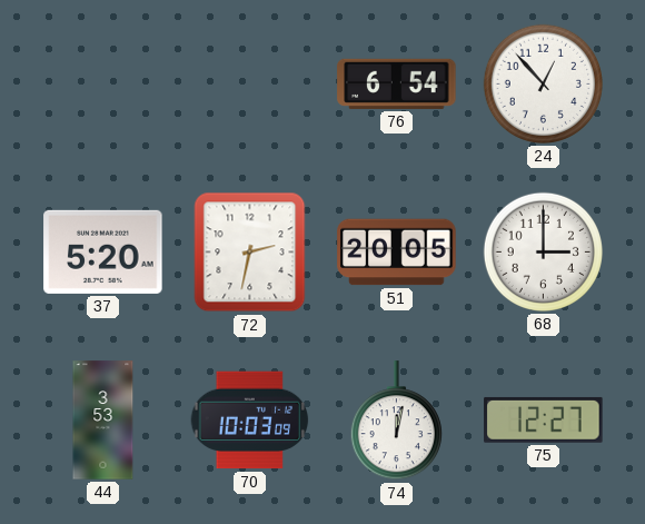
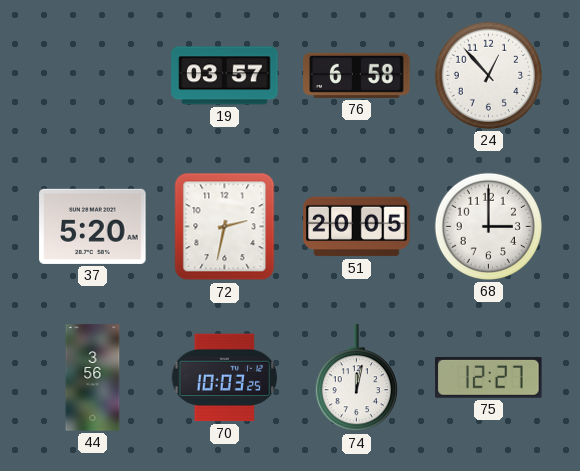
19: none -> 03:57
76: 6:54 -> 6:58
44: 3:53 -> 3:56
70: 10:03:09 -> 10:03:25
